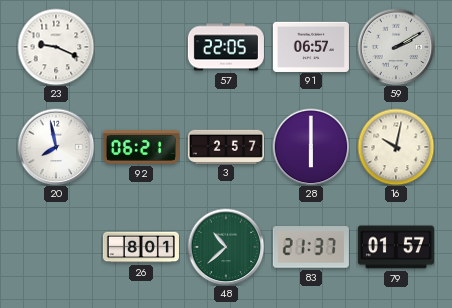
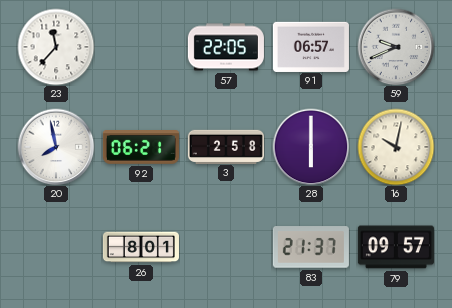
23: 9:19 -> 11:37
59: 2:10 -> 9:41
3: 2:57 -> 2:58
48: 10:38 -> none
79: 01:57 -> 09:57
